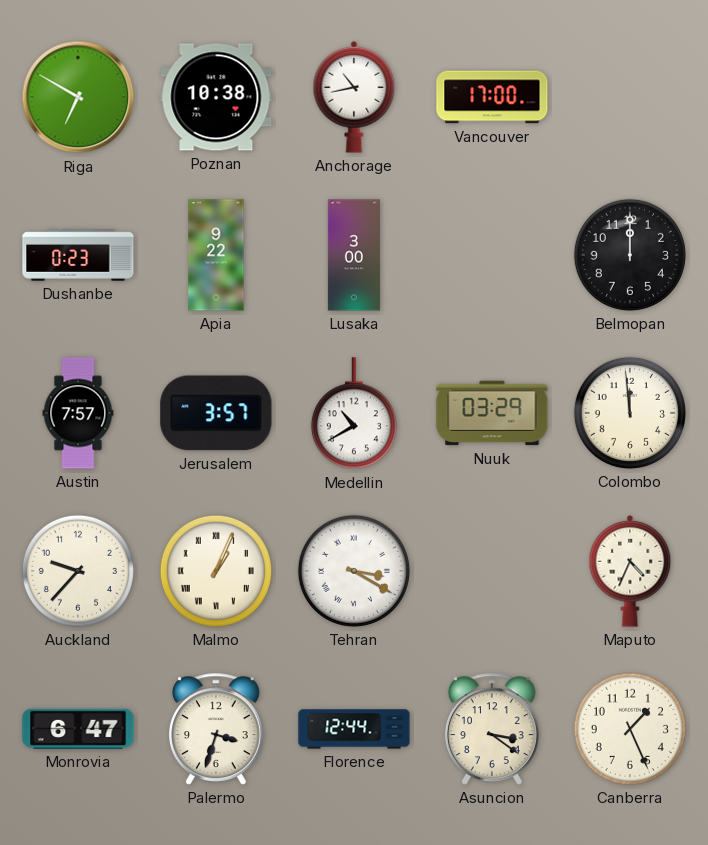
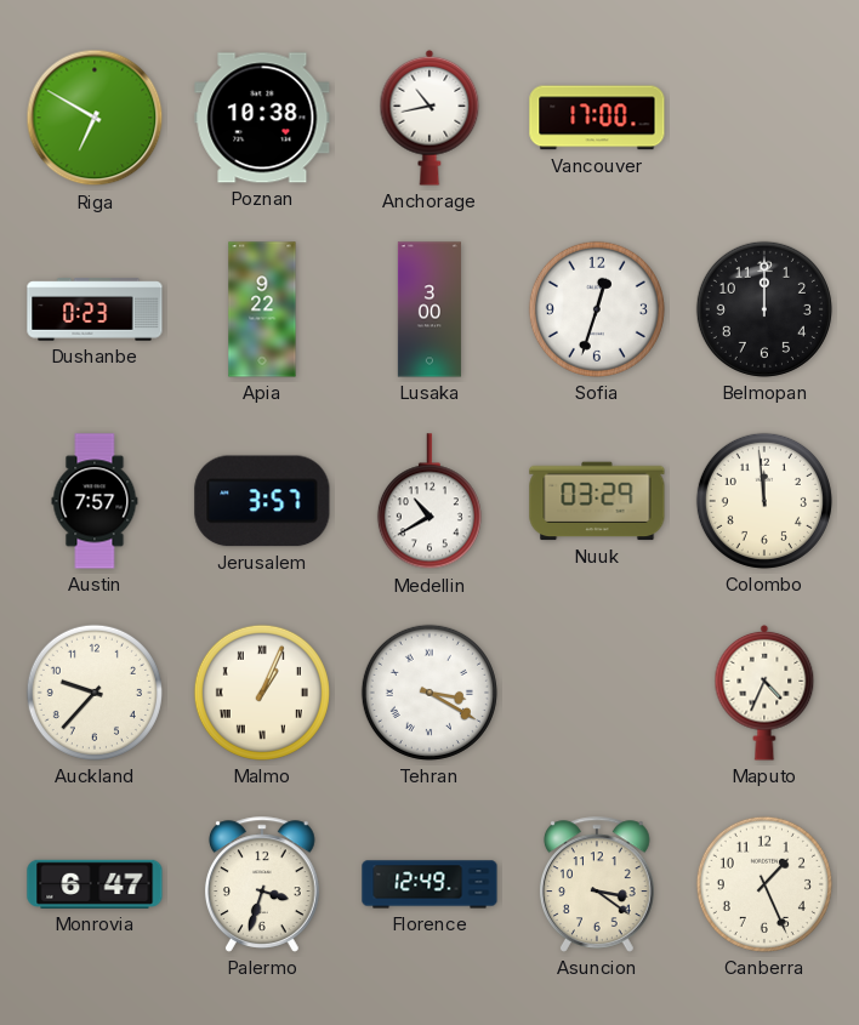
Sofia: none -> 12:33
Florence: 12:44 -> 12:49
